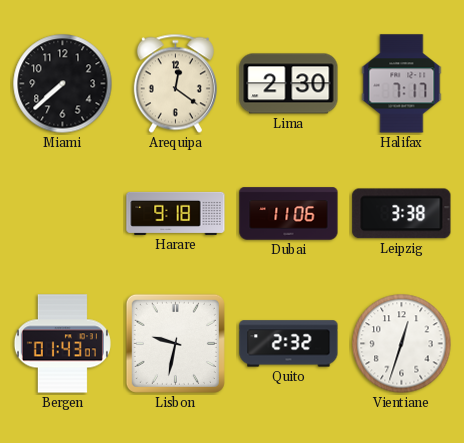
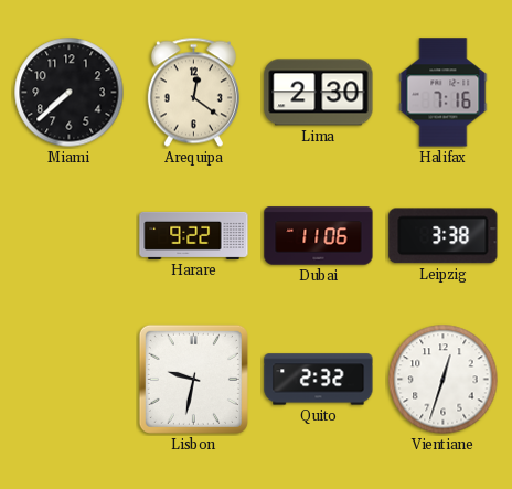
Halifax: 7:17 -> 7:16
Harare: 9:18 -> 9:22
Bergen: 01:43 -> none
